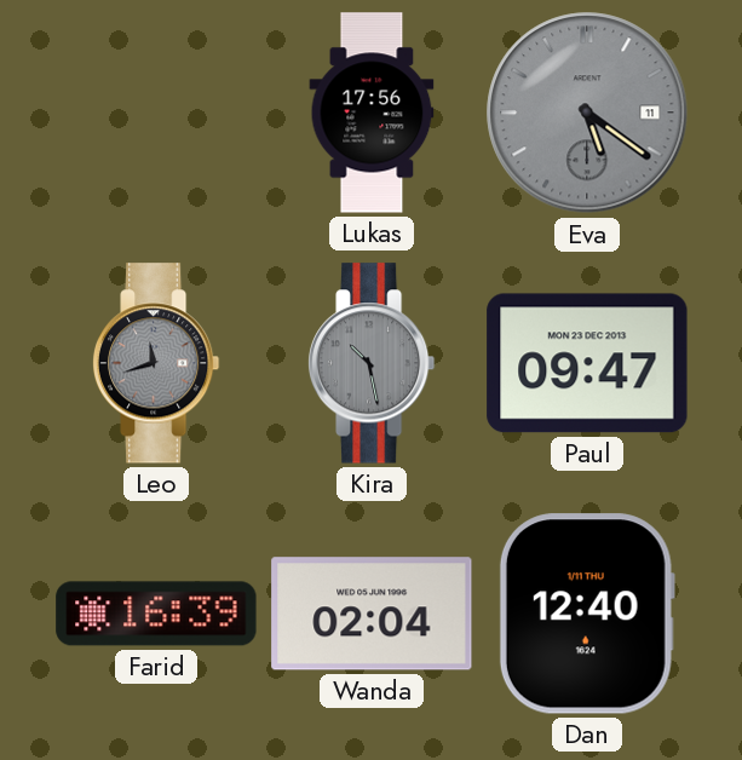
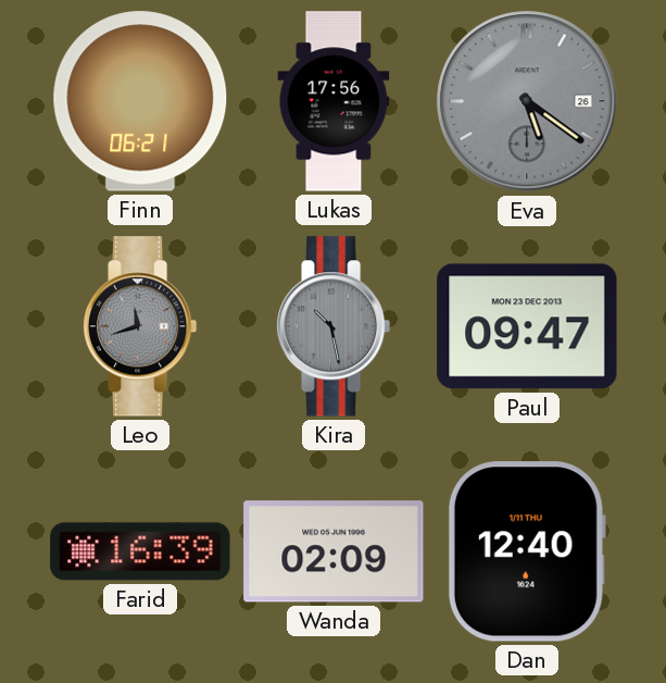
Finn: none -> 06:21
Eva date: 11 -> 26
Wanda: 02:04 -> 02:09
